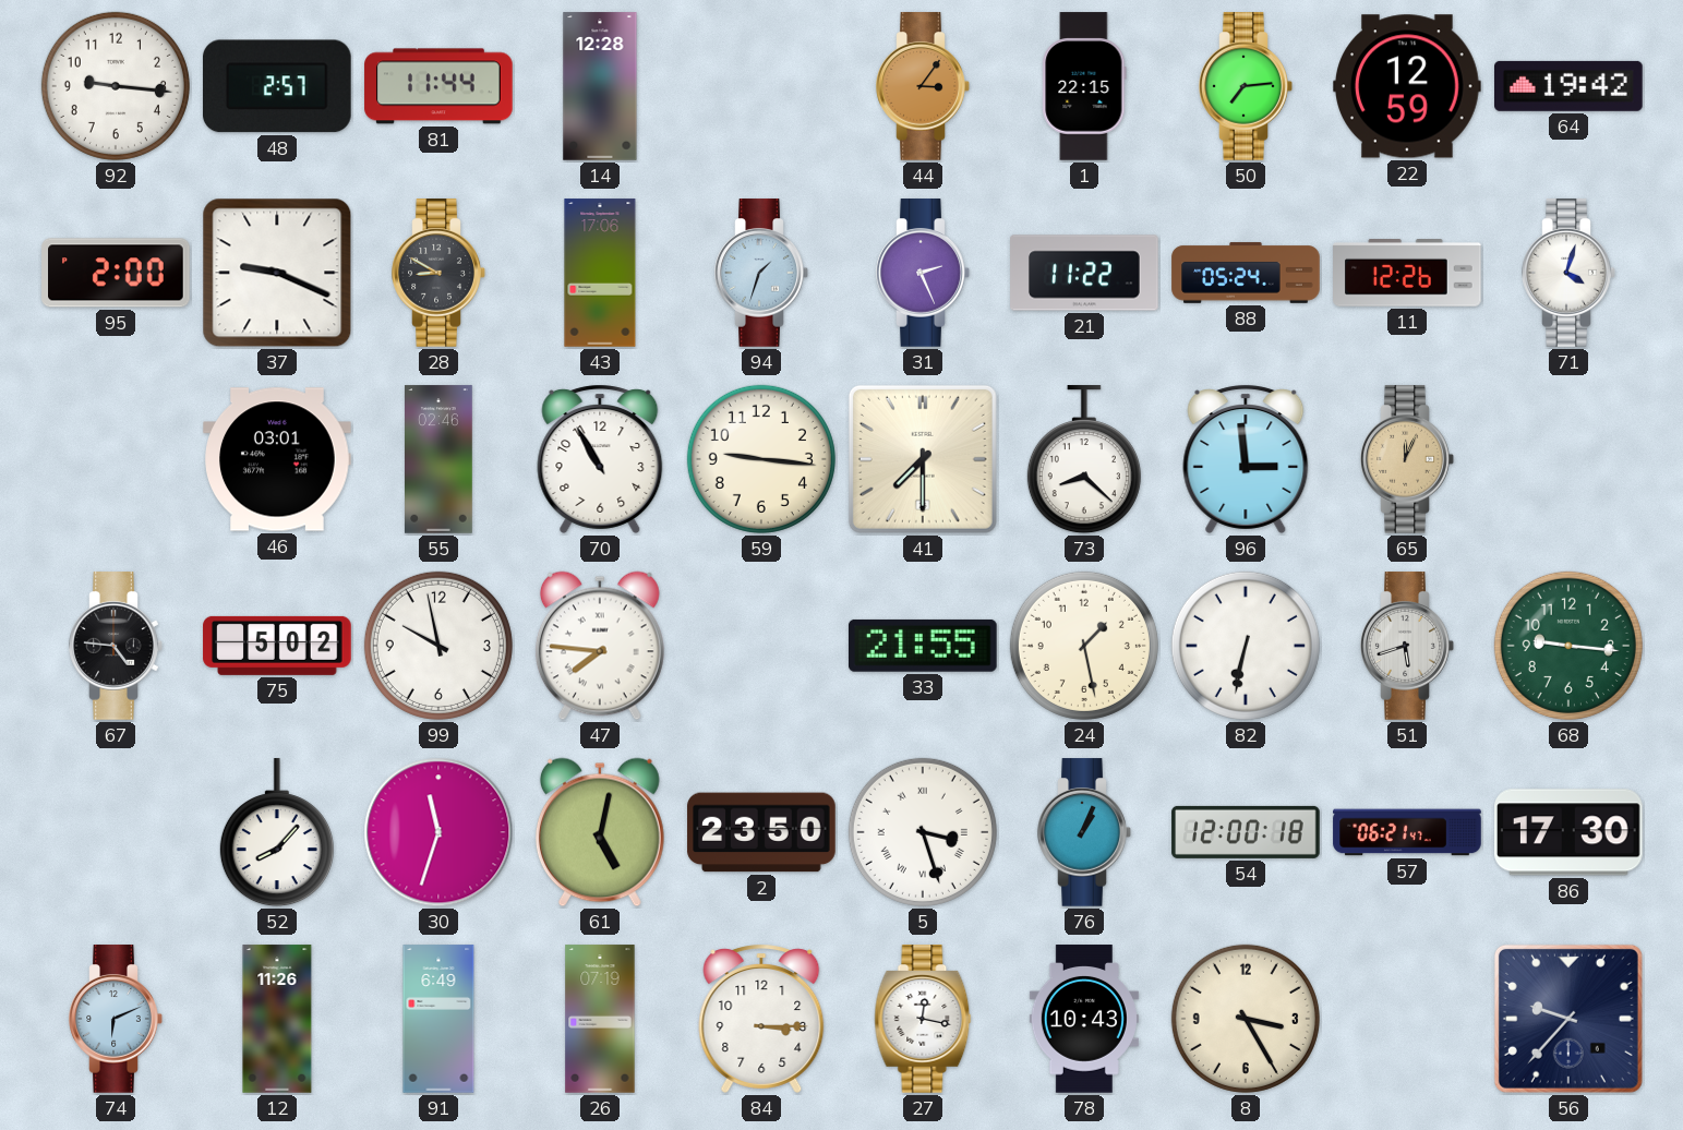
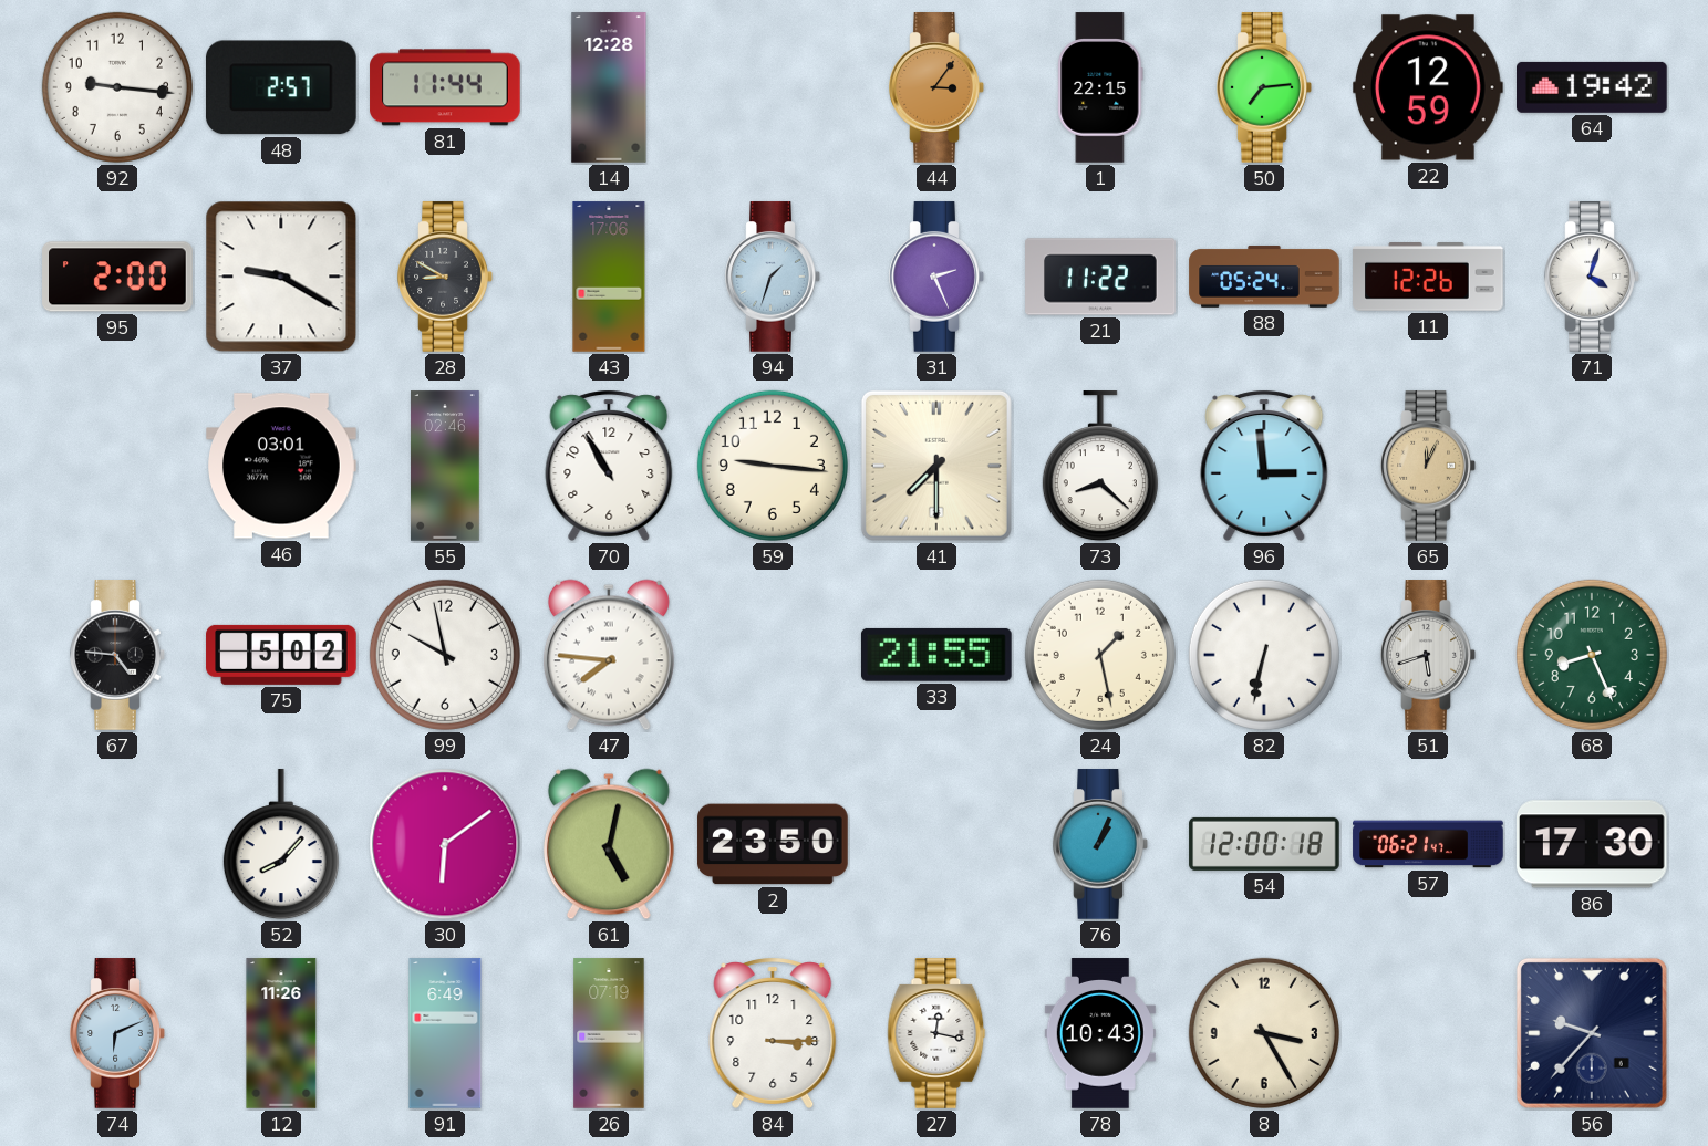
37: 9:19 -> 9:20
68: 9:16 -> 8:26
30: 11:33 -> 6:09
5: 3:27 -> none
